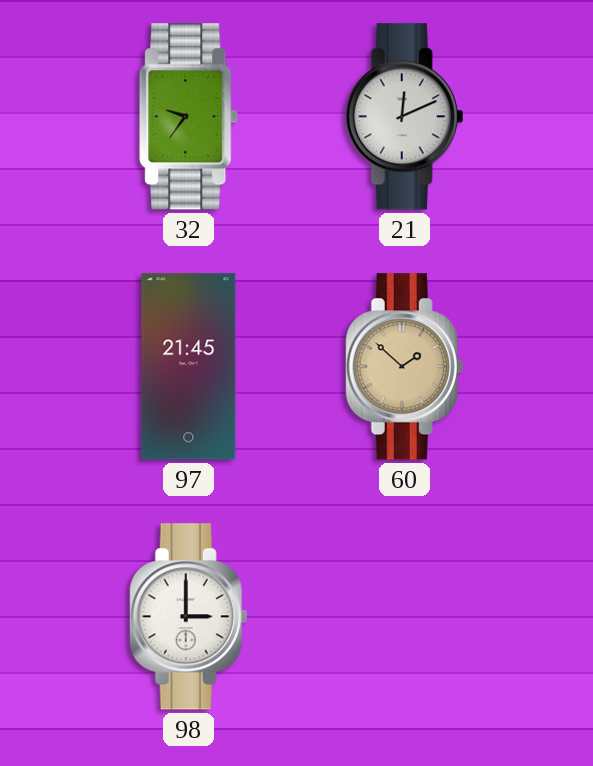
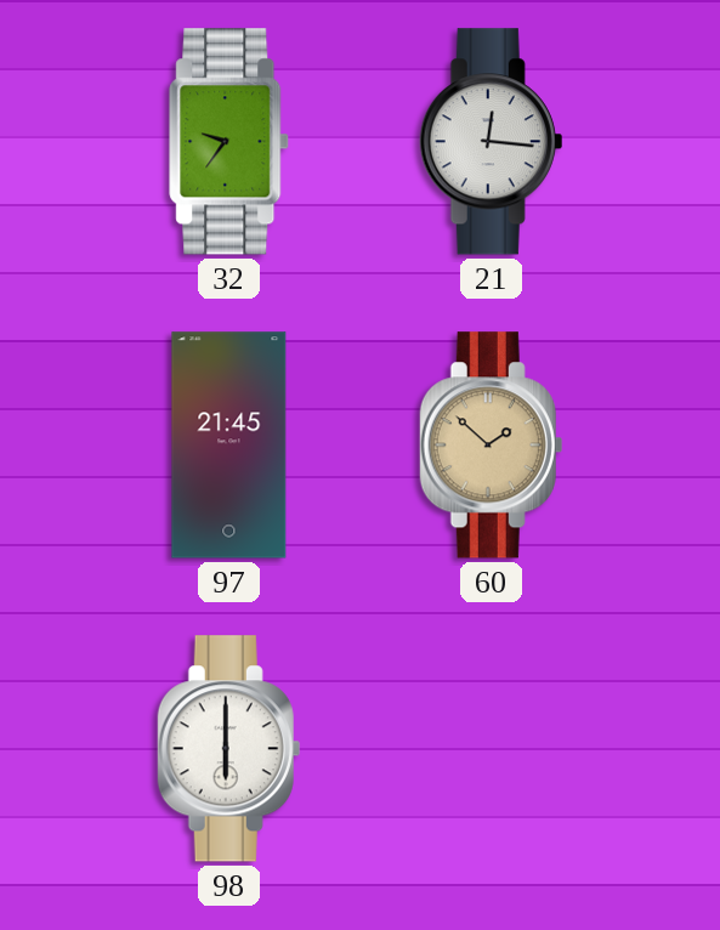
21: 12:11 -> 12:16
98: 3:00 -> 6:00
